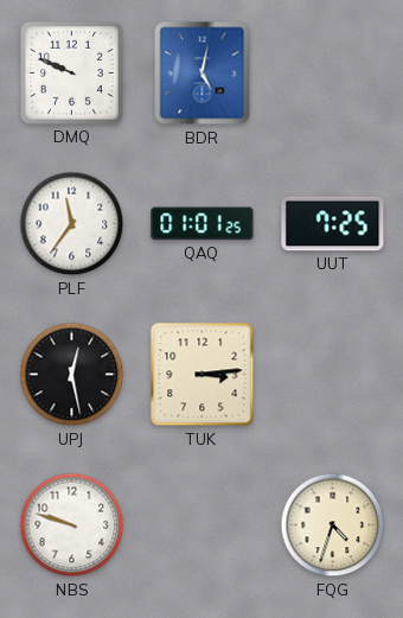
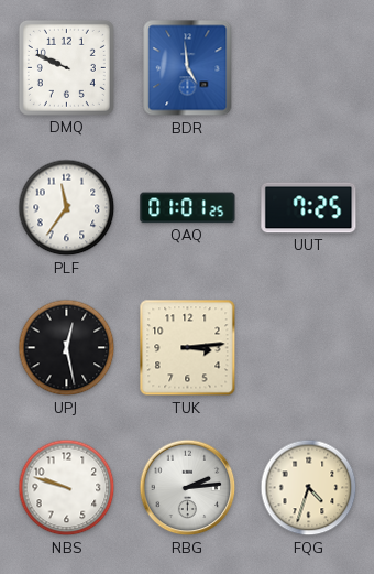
BDR: 5:02 -> 4:59
RBG: none -> 2:14
